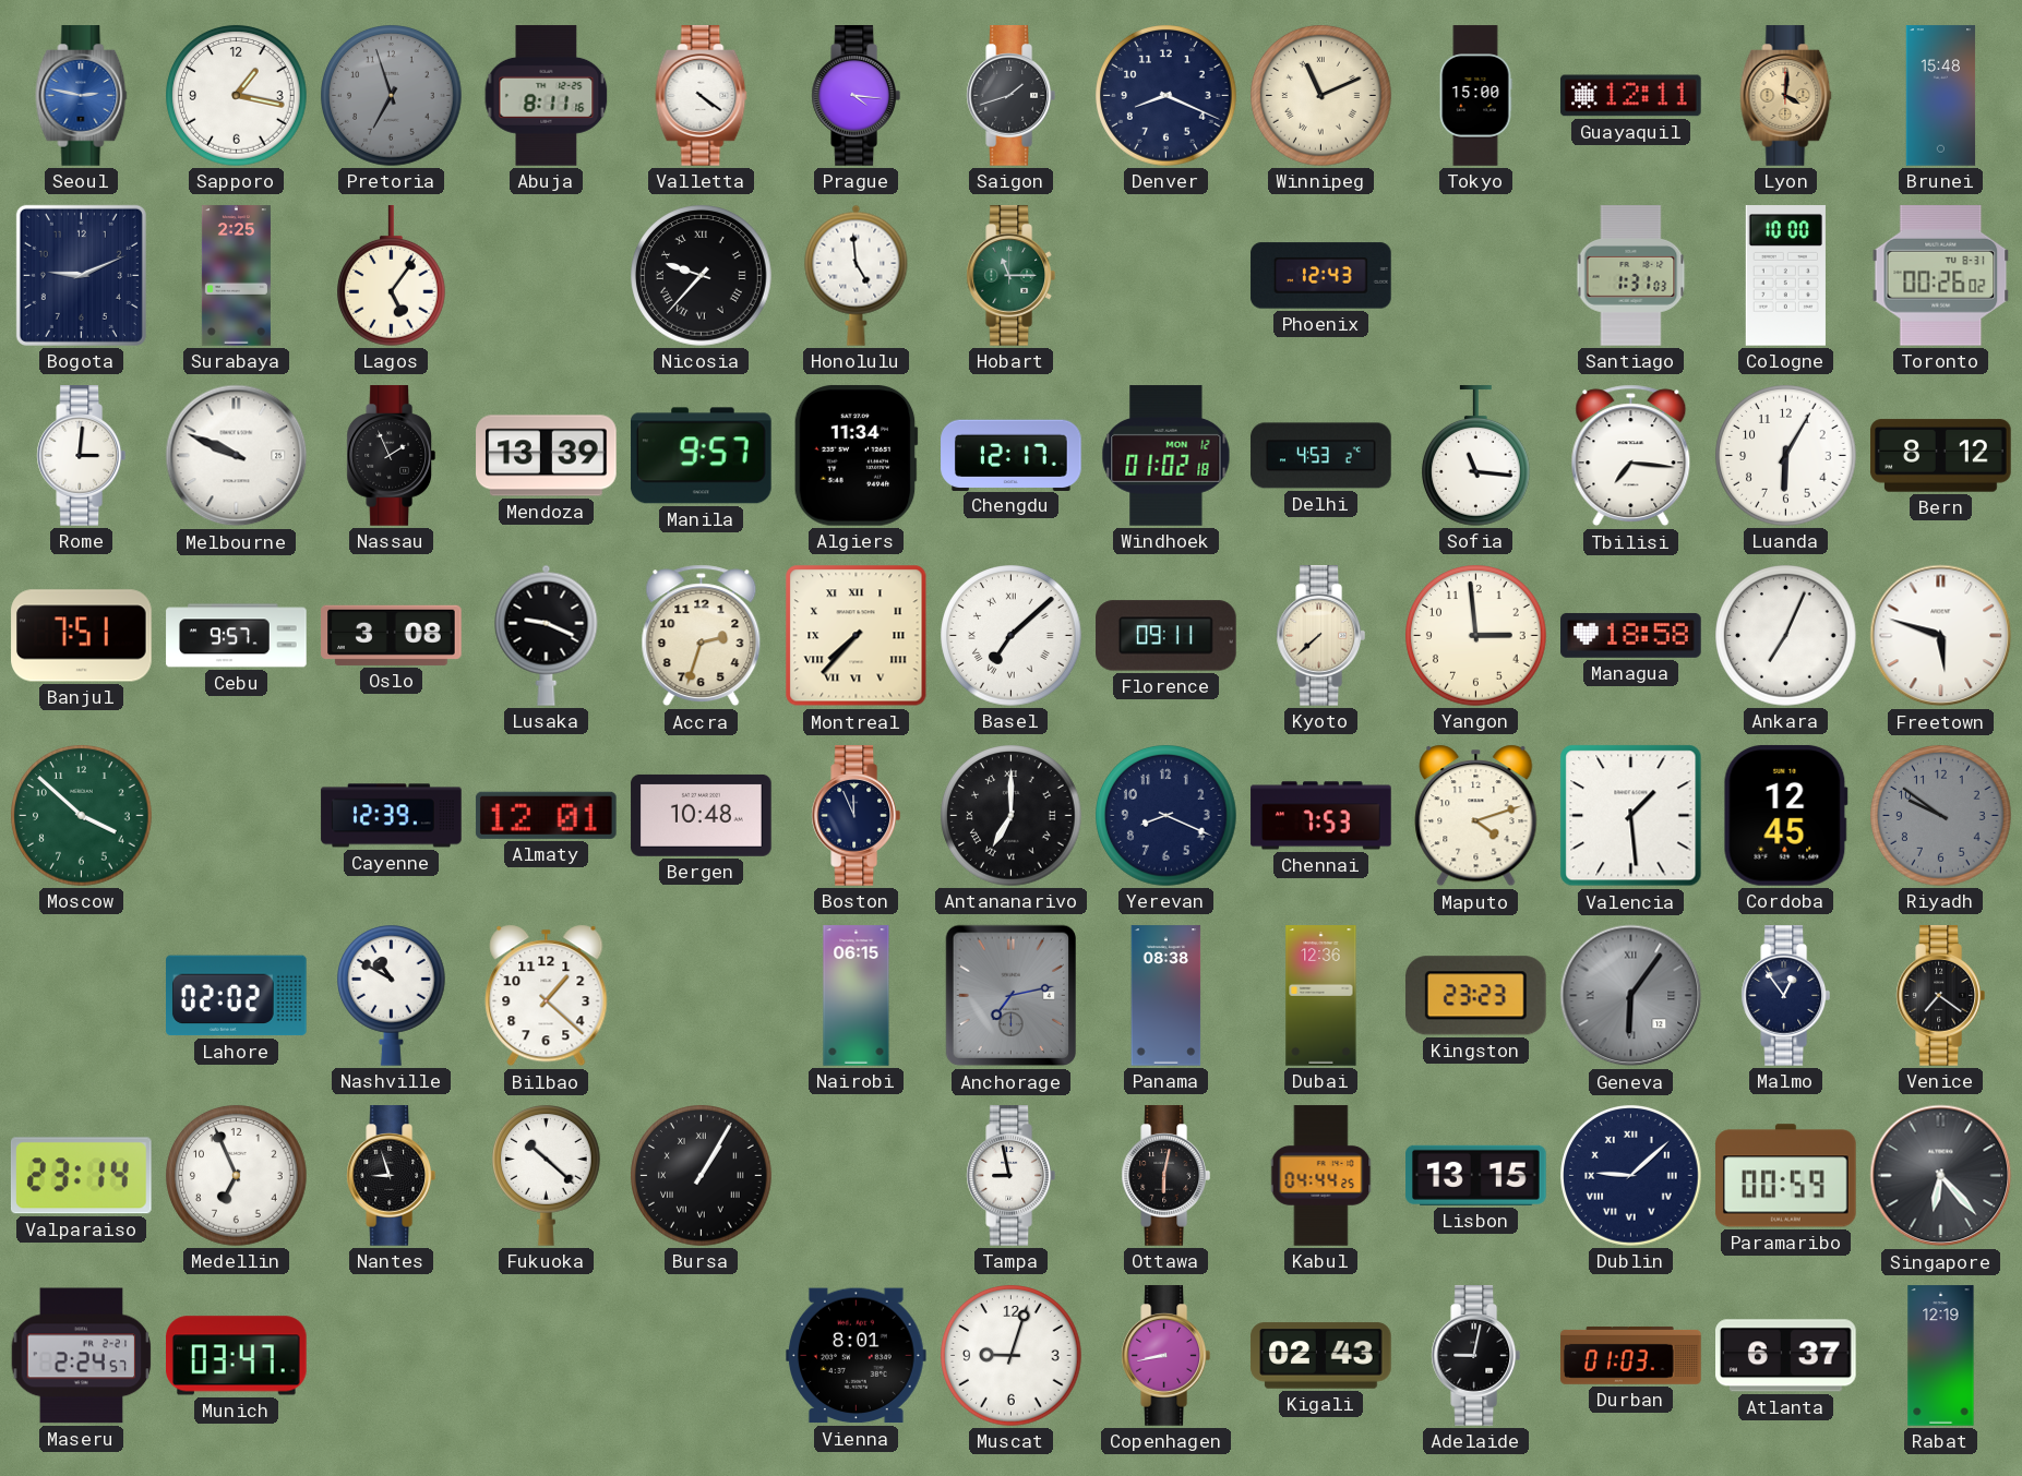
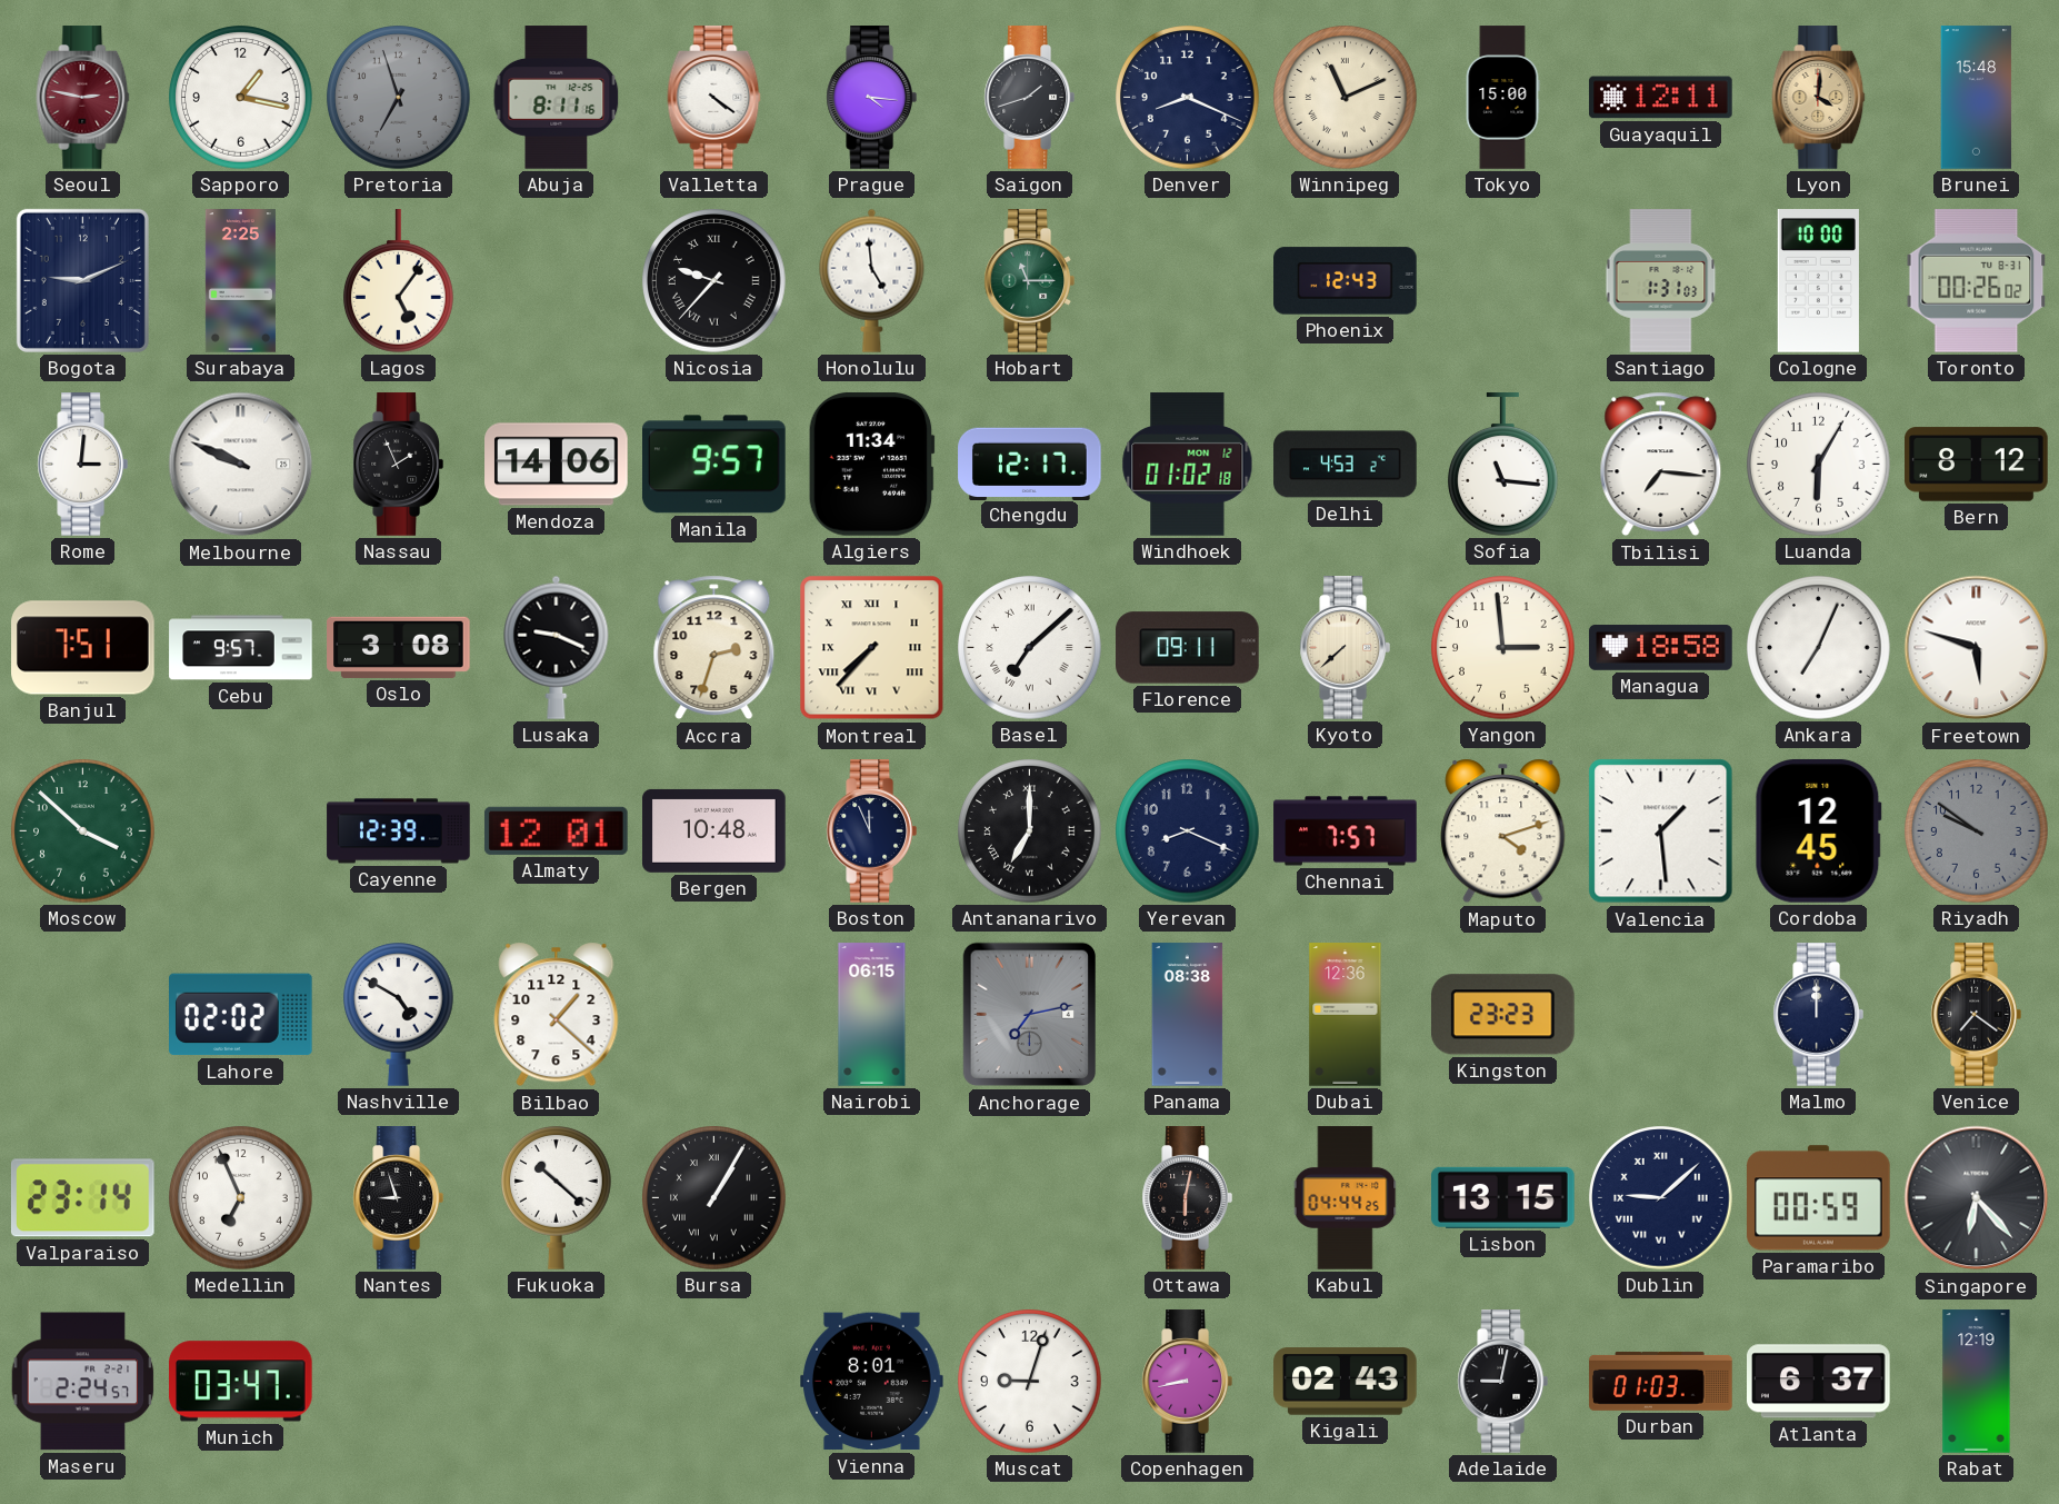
Seoul dial: blue -> burgundy
Mendoza: 13:39 -> 14:06
Chennai: 7:53 -> 7:57
Nashville: 10:50 -> 4:50
Geneva: 6:06 -> none
Malmo: 12:54 -> 12:00
Tampa: 8:58 -> none
